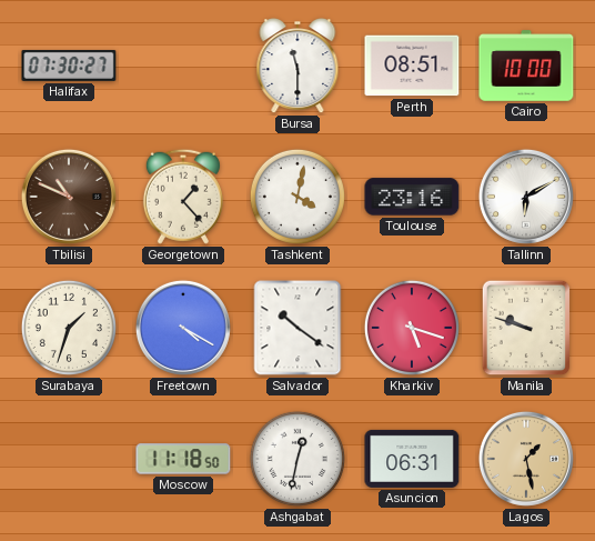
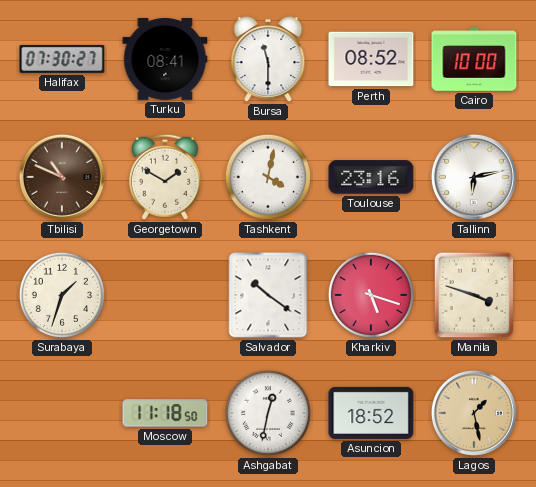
Turku: none -> 08:41
Perth: 08:51 -> 08:52
Georgetown: 1:23 -> 1:50
Tallinn: 6:10 -> 6:13
Freetown: 4:20 -> none
Manila: 9:48 -> 3:48
Asuncion: 06:31 -> 18:52
